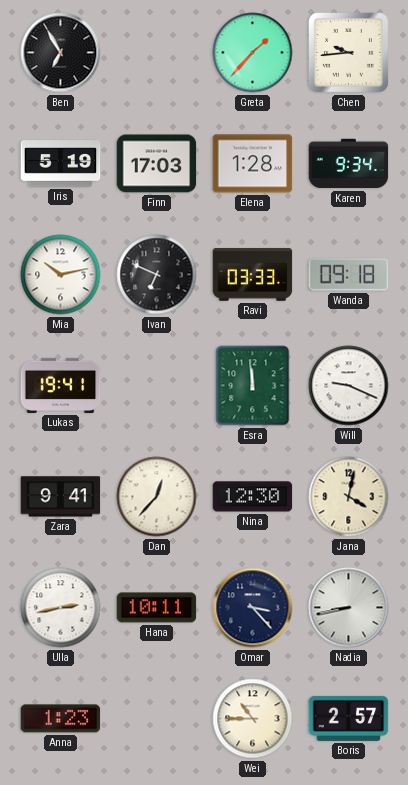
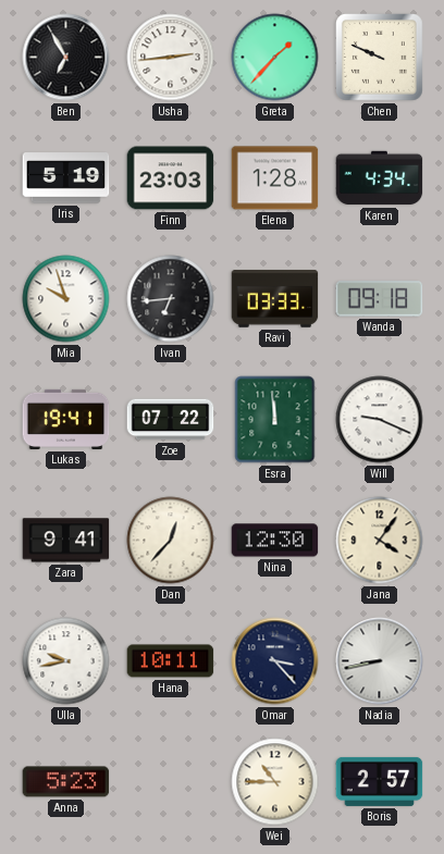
Usha: none -> 2:44
Chen: 9:44 -> 9:49
Finn: 17:03 -> 23:03
Karen: 9:34 -> 4:34
Mia: 10:13 -> 9:57
Ivan: 6:49 -> 6:44
Zoe: none -> 07:22
Jana: 4:02 -> 4:06
Ulla: 2:43 -> 9:43
Anna: 1:23 -> 5:23
